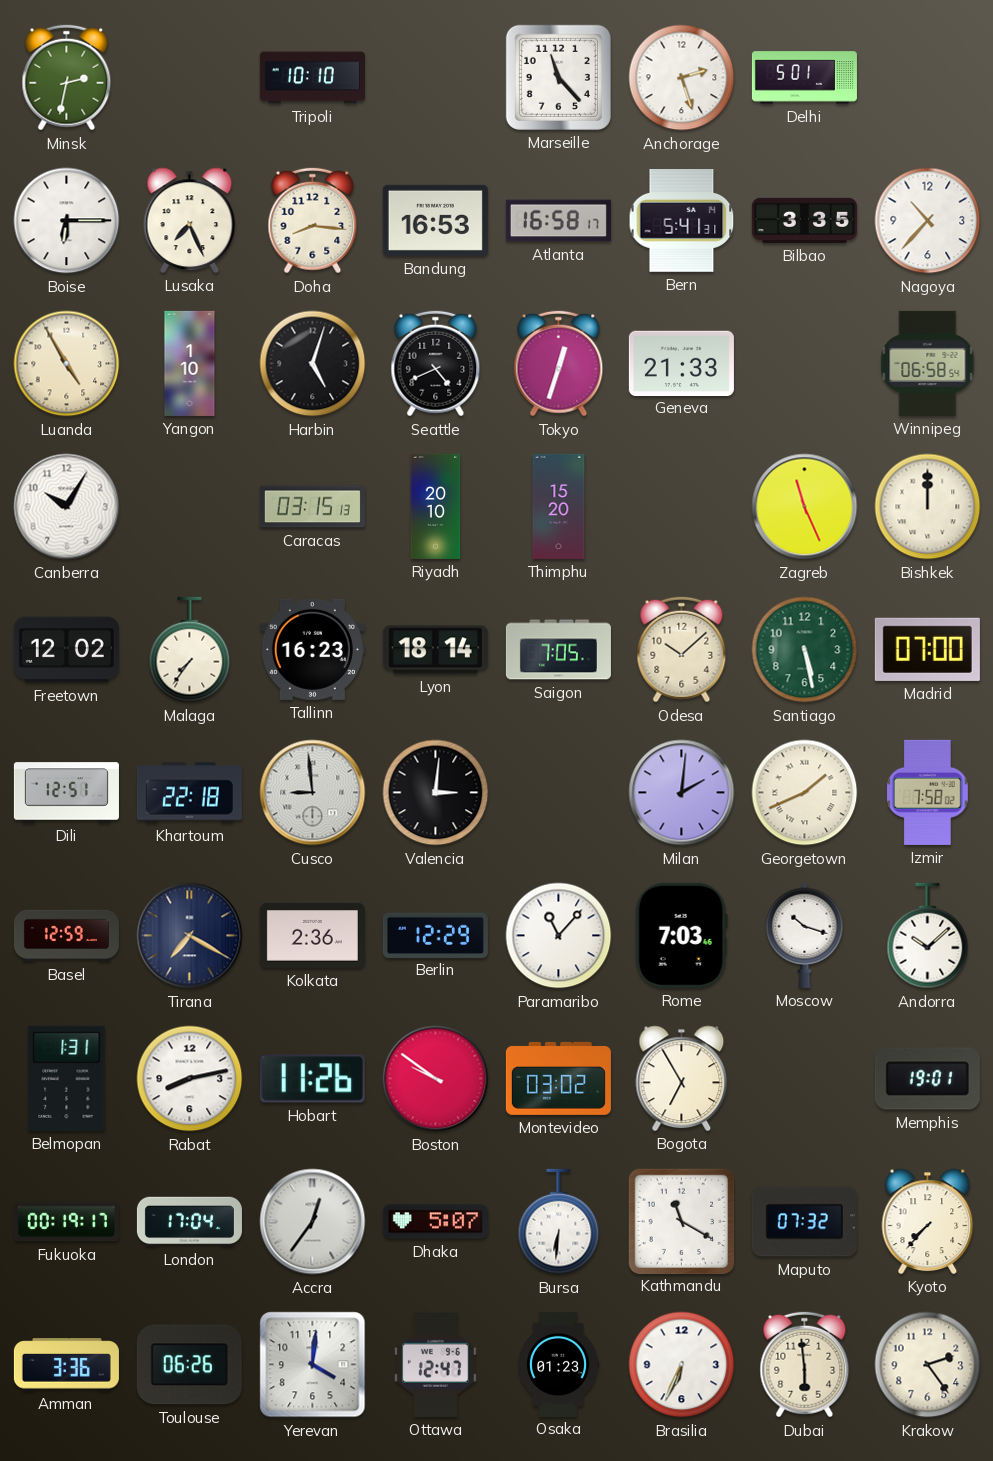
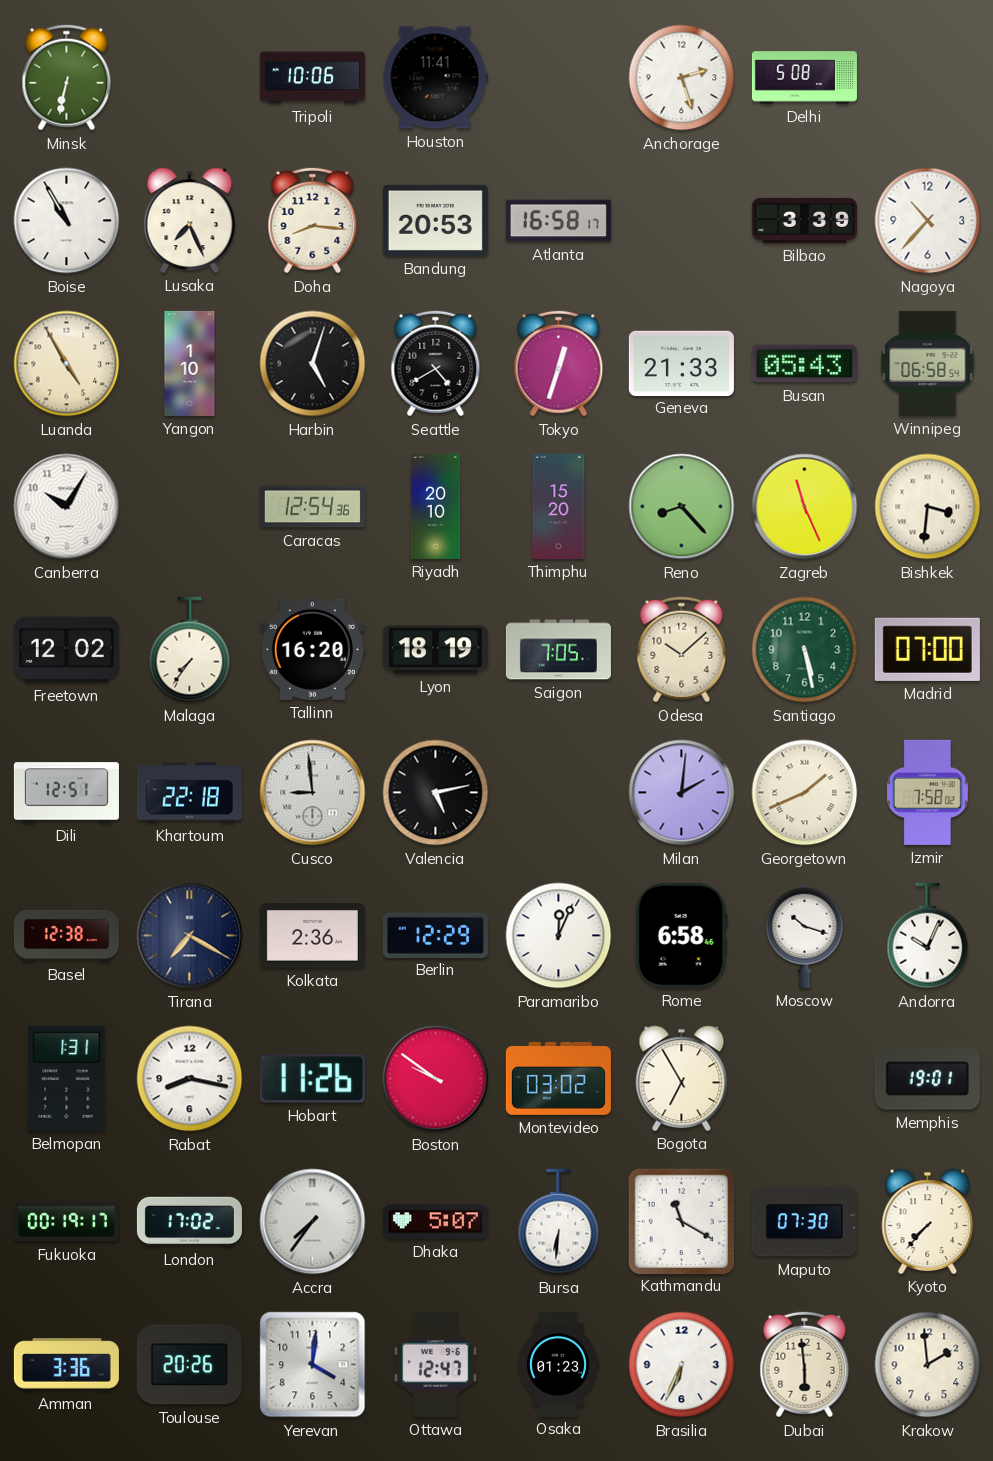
Minsk: 2:32 -> 6:32
Tripoli: 10:10 -> 10:06
Houston: none -> 11:41
Marseille: 11:23 -> none
Delhi: 5:01 -> 5:08
Boise: 6:15 -> 10:55
Bandung: 16:53 -> 20:53
Bern: 5:41 -> none
Bilbao: 3:35 -> 3:39
Seattle: 4:41 -> 4:40
Busan: none -> 05:43
Caracas: 03:15 -> 12:54
Reno: none -> 8:23
Bishkek: 12:00 -> 3:31
Tallinn: 16:23 -> 16:20
Lyon: 18:14 -> 18:19
Valencia: 3:01 -> 5:13
Basel: 12:59 -> 12:38
Paramaribo: 11:07 -> 12:04
Rome: 7:03 -> 6:58
Andorra: 10:08 -> 10:04
Rabat: 8:13 -> 8:17
London: 17:04 -> 17:02
Accra: 12:36 -> 7:36
Maputo: 07:32 -> 07:30
Toulouse: 06:26 -> 20:26
Krakow: 2:24 -> 1:59
